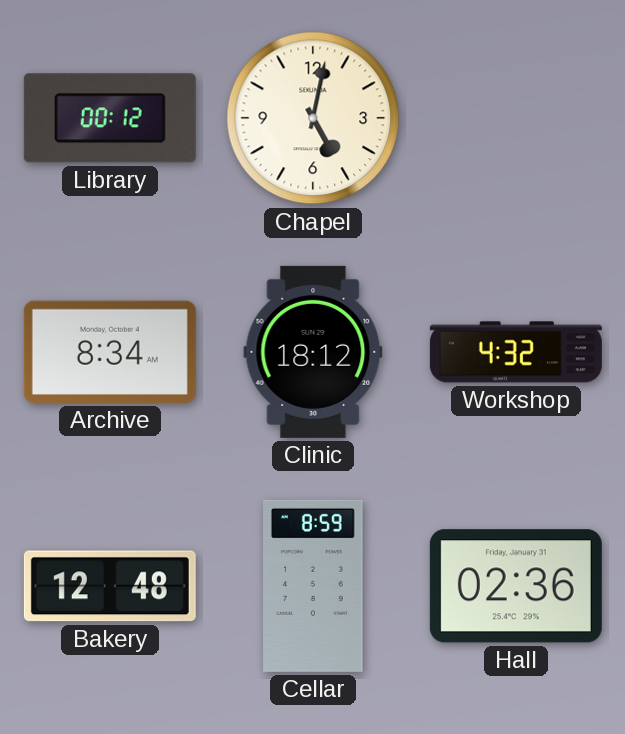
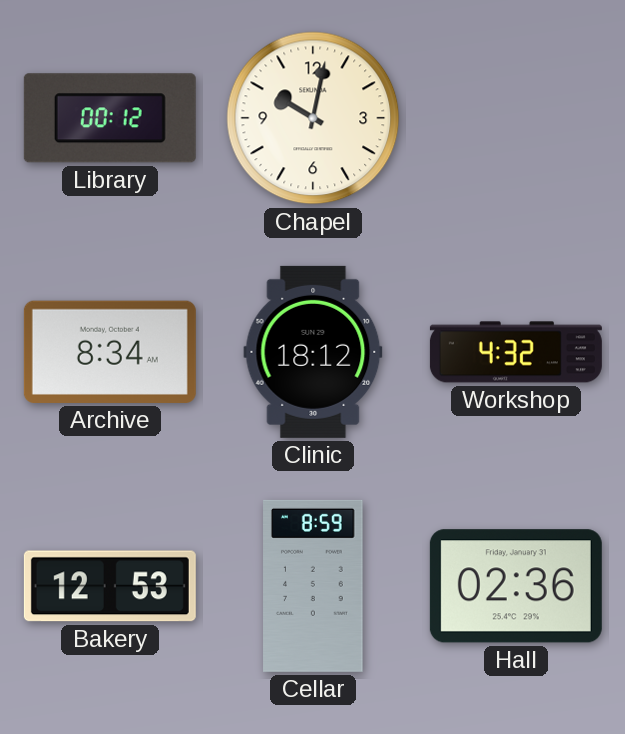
Chapel: 5:02 -> 10:02
Bakery: 12:48 -> 12:53
